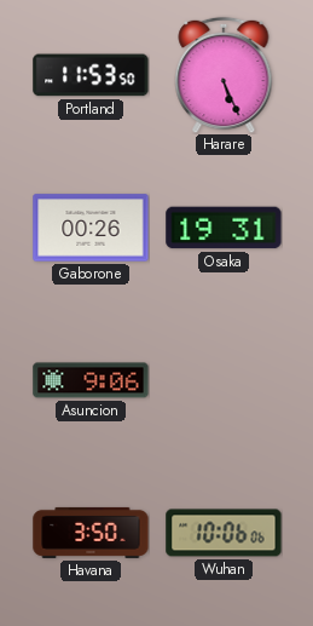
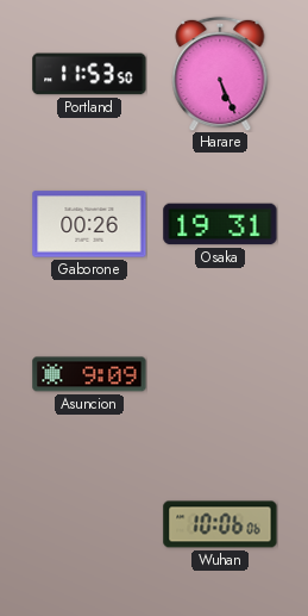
Asuncion: 9:06 -> 9:09
Havana: 3:50 -> none
